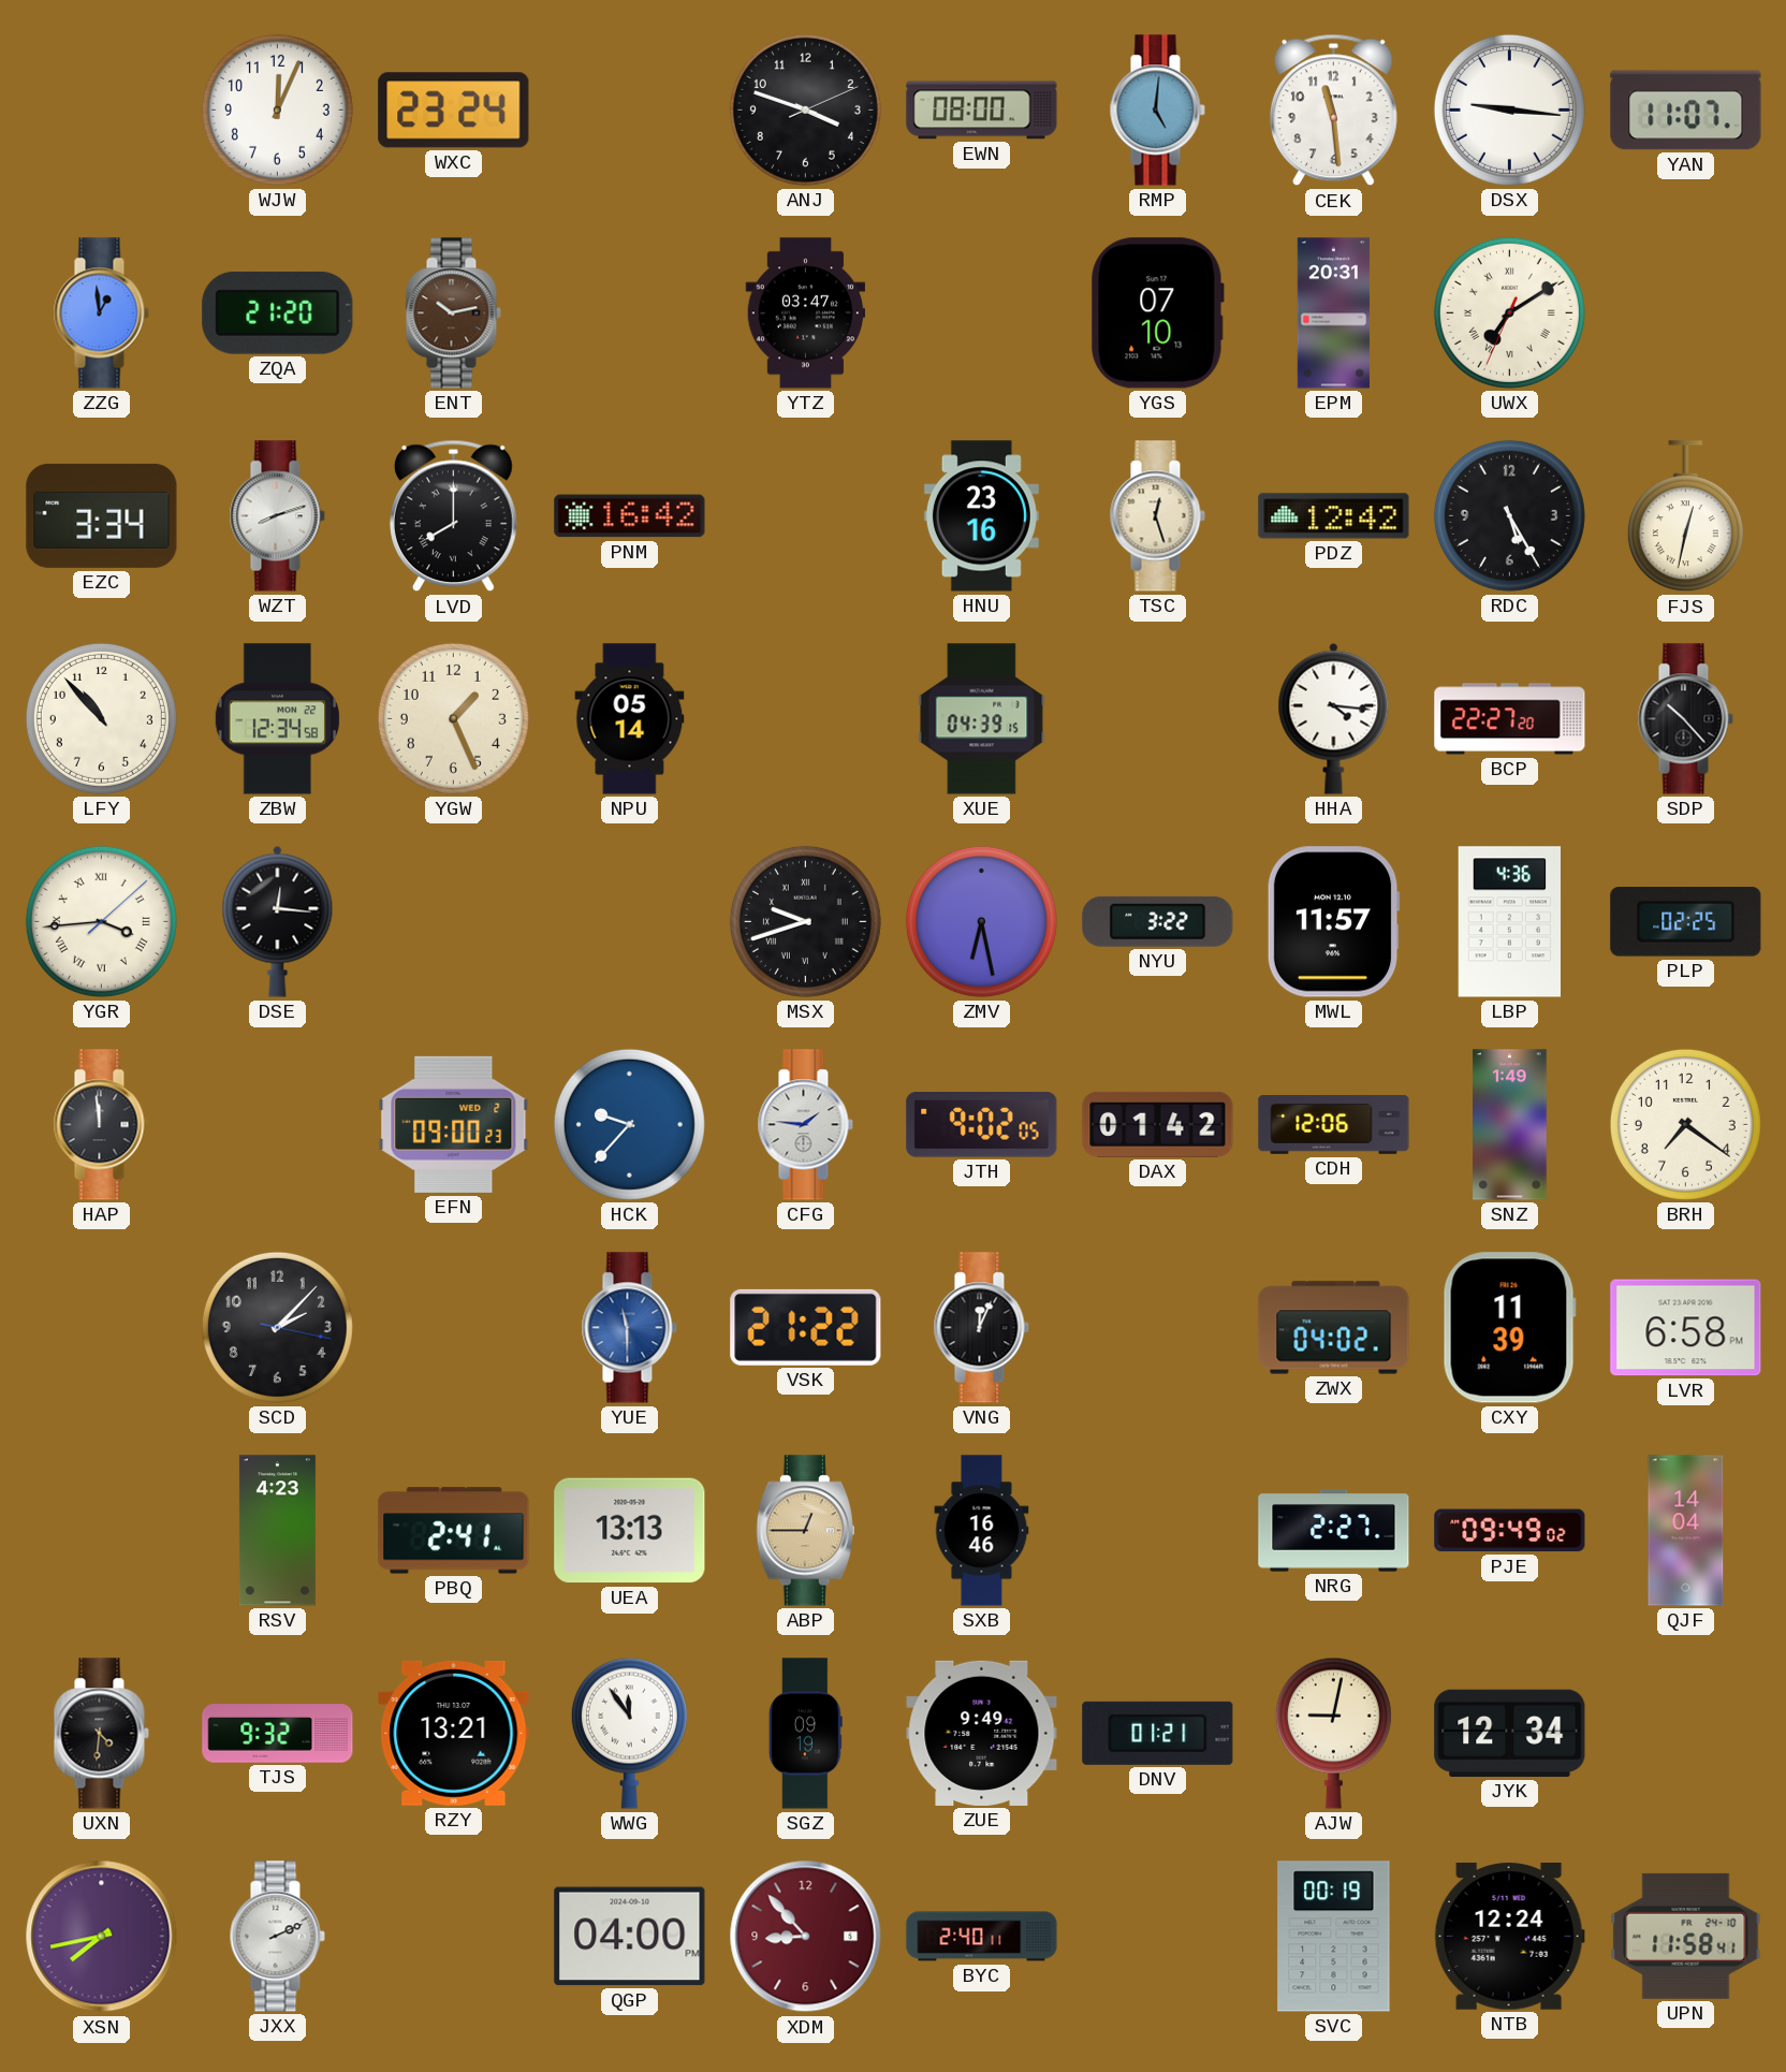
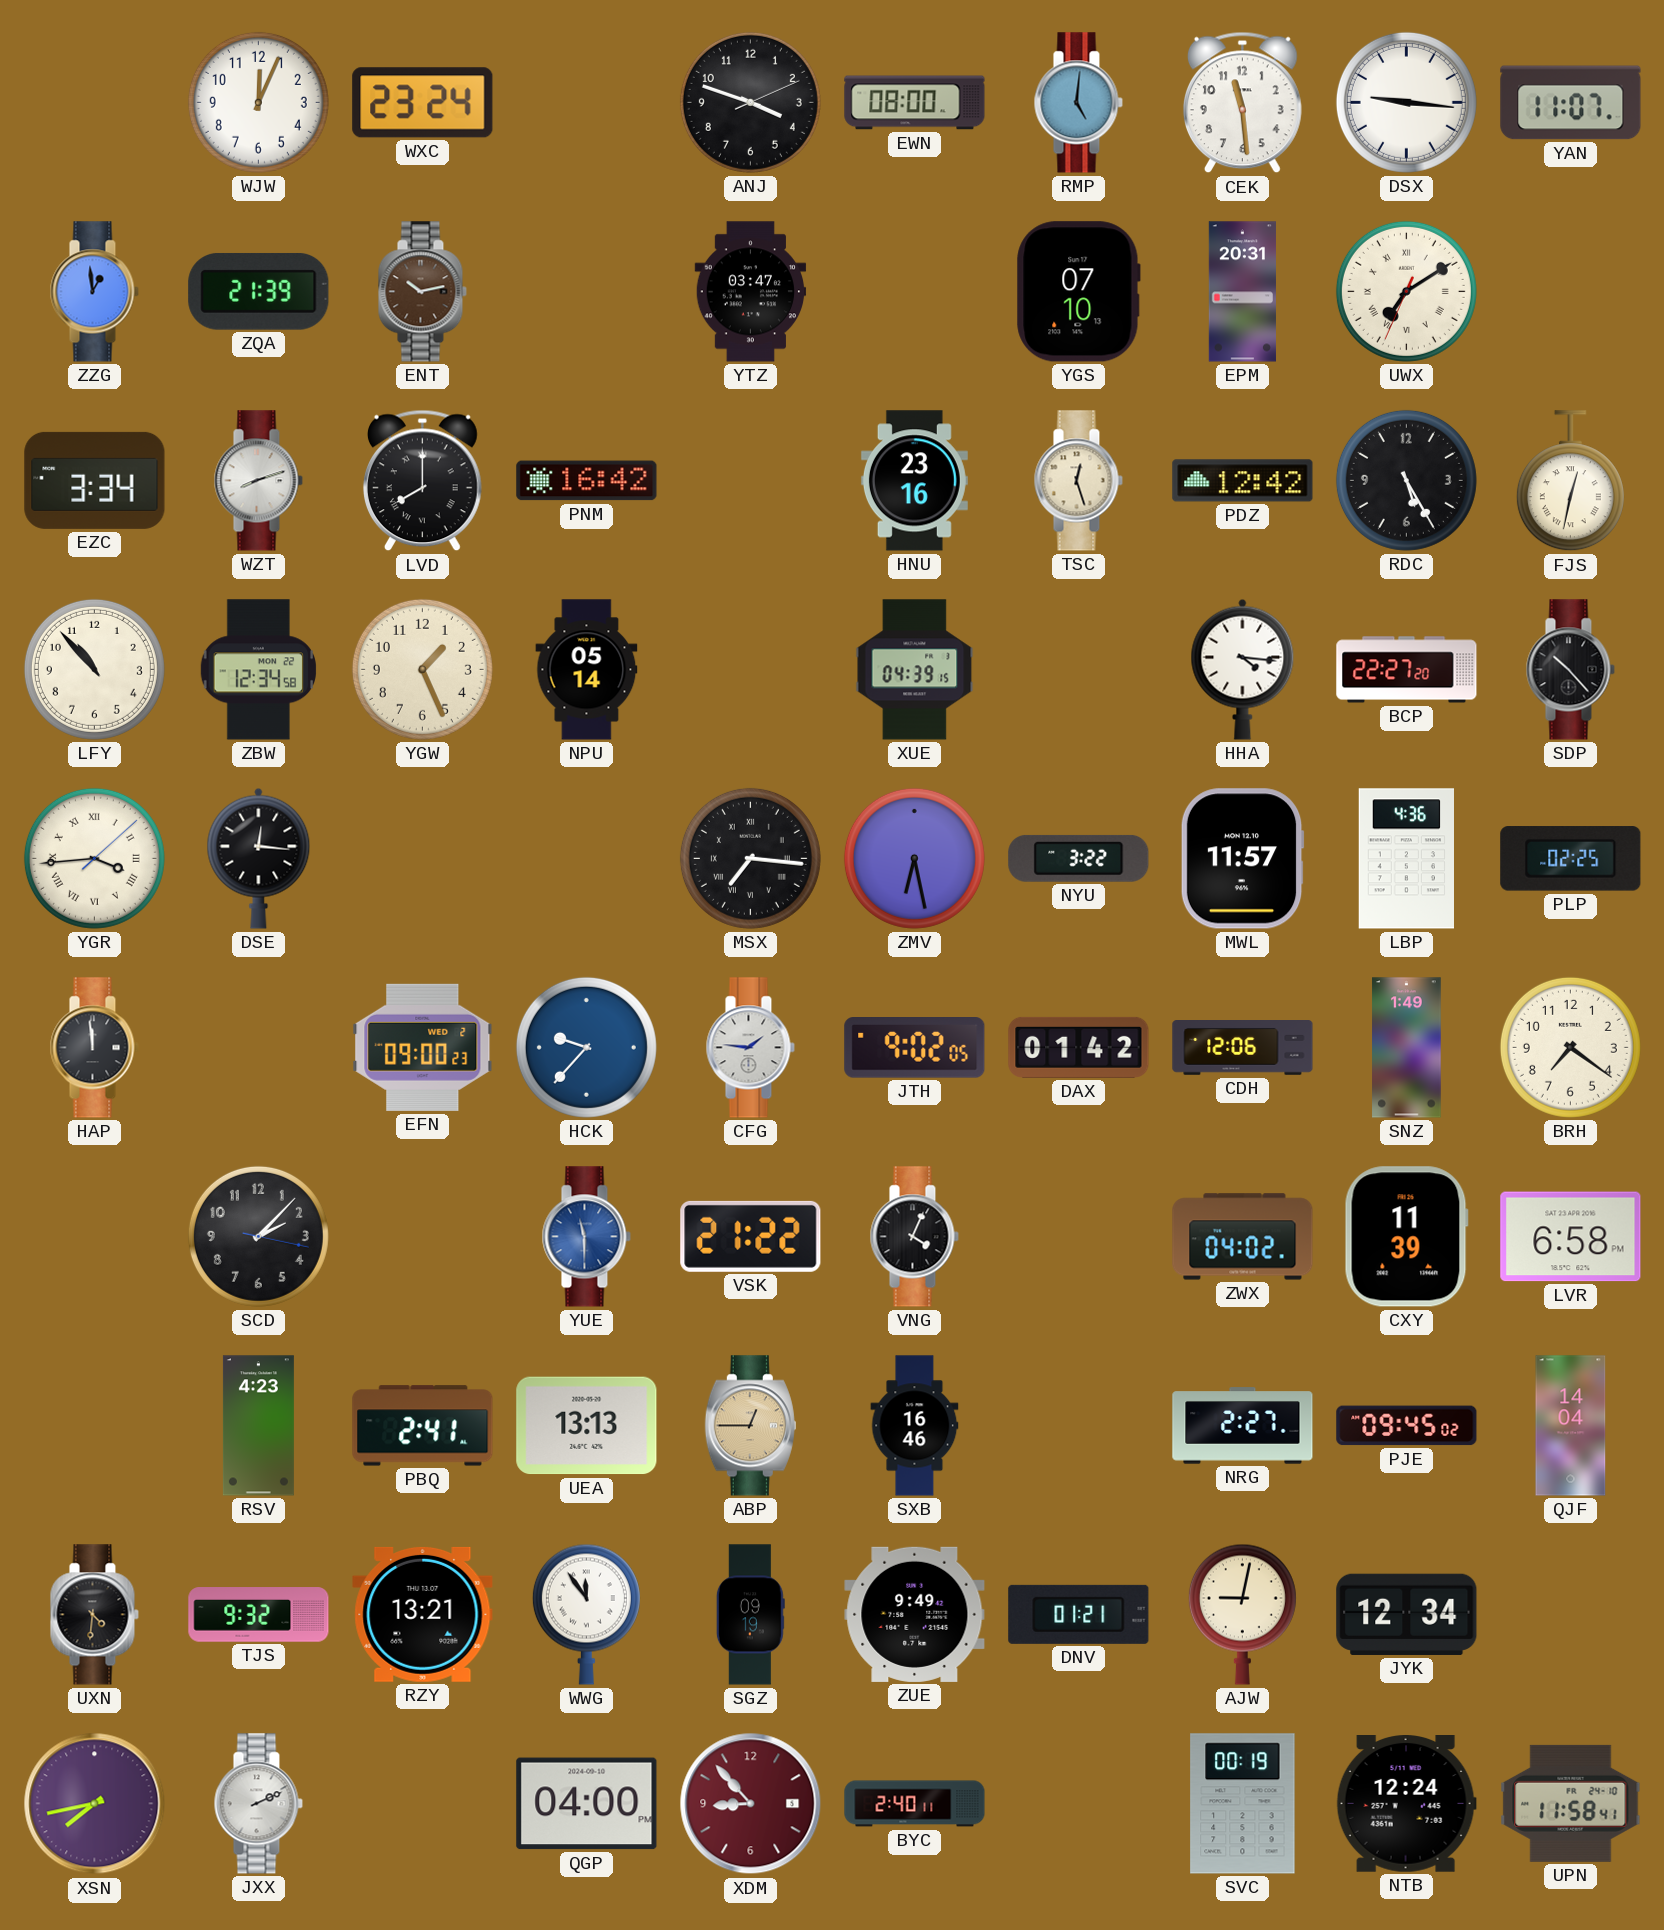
ZQA: 21:20 -> 21:39
MSX: 9:42 -> 7:16
VNG: 12:04 -> 4:04
PJE: 09:49 -> 09:45
